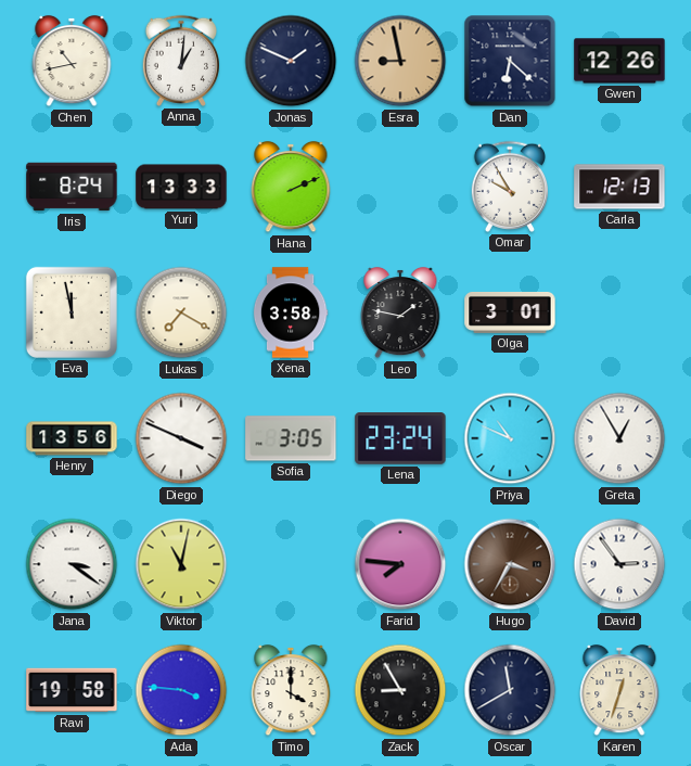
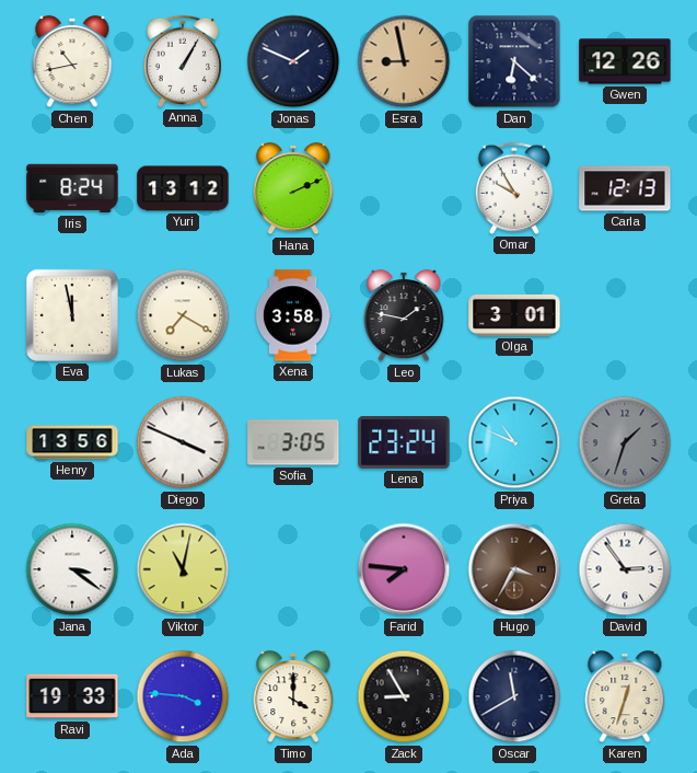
Anna: 1:01 -> 1:05
Yuri: 13:33 -> 13:12
Greta: 12:55 -> 1:33
Greta dial: white -> grey
Ravi: 19:58 -> 19:33
